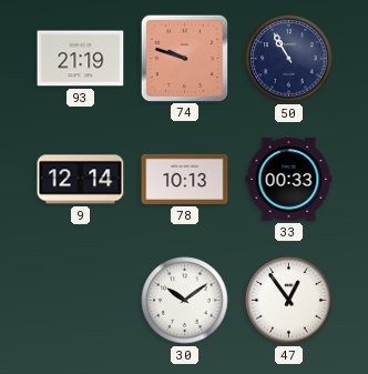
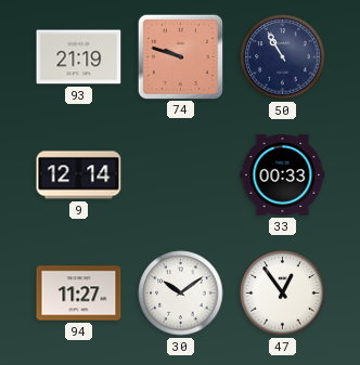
78: 10:13 -> none
94: none -> 11:27
